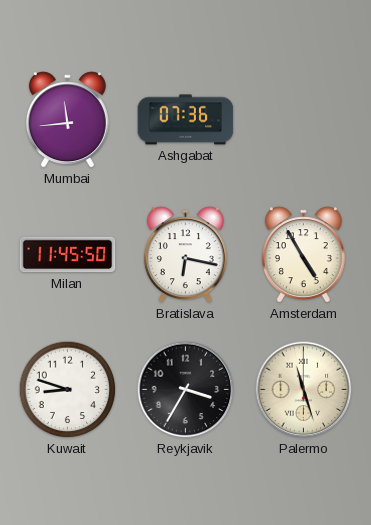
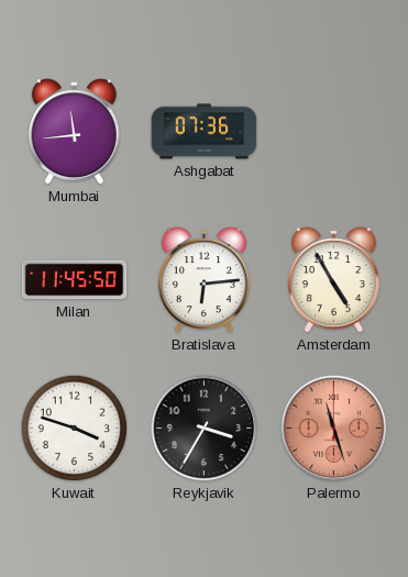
Bratislava: 6:17 -> 6:14
Kuwait: 8:48 -> 3:48
Palermo dial: cream -> salmon
